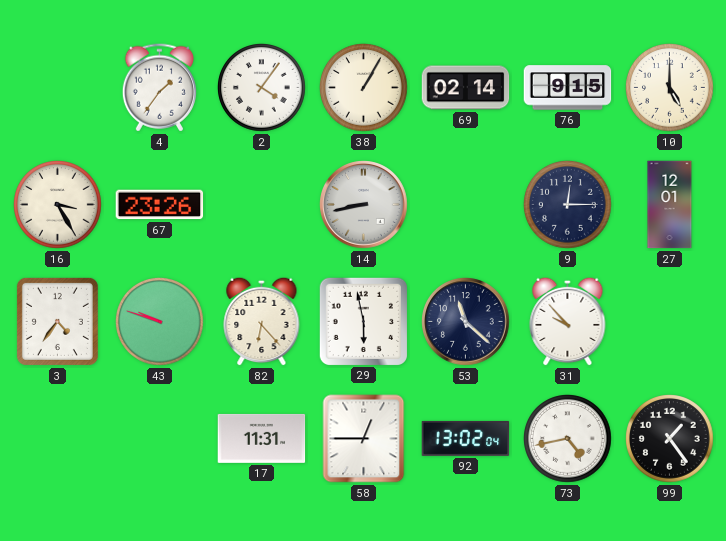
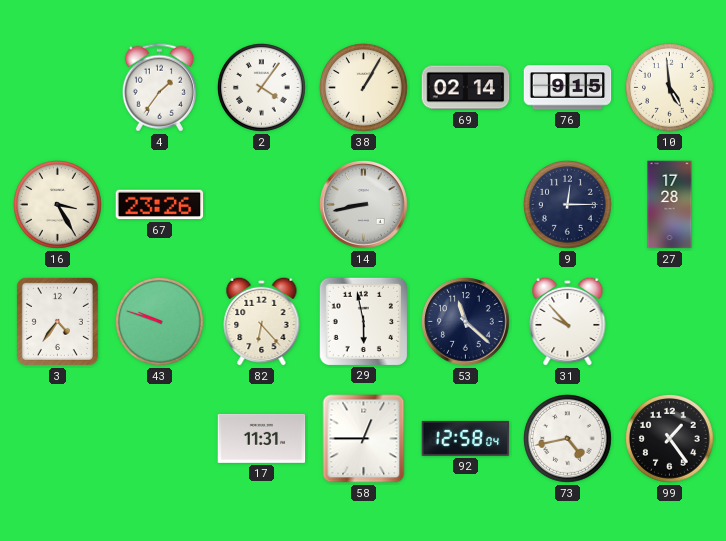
10: 5:00 -> 4:59
27: 12:01 -> 17:28
92: 13:02 -> 12:58
